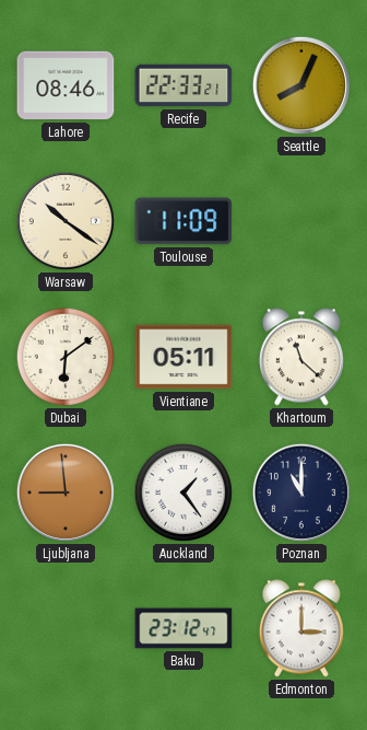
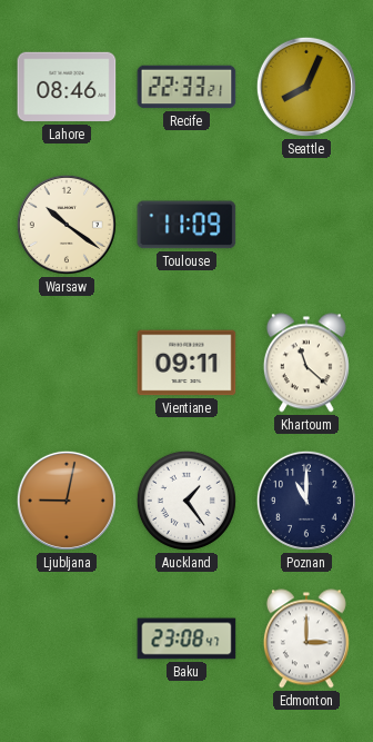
Dubai: 6:09 -> none
Vientiane: 05:11 -> 09:11
Ljubljana: 8:59 -> 9:02
Baku: 23:12 -> 23:08
